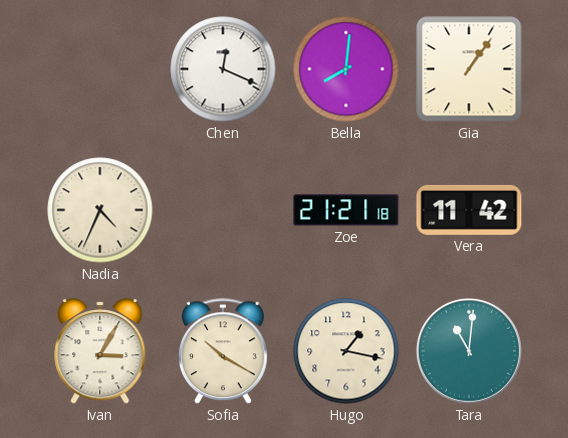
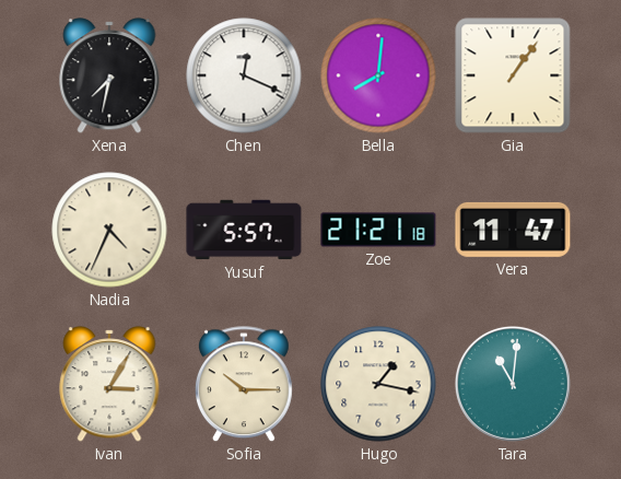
Xena: none -> 7:32
Yusuf: none -> 5:57
Vera: 11:42 -> 11:47
Sofia: 10:20 -> 10:15
